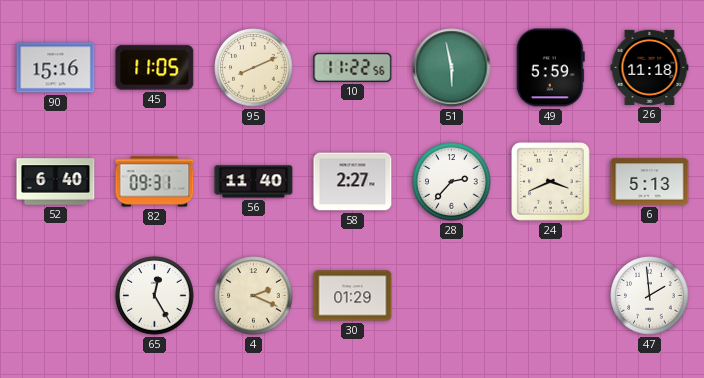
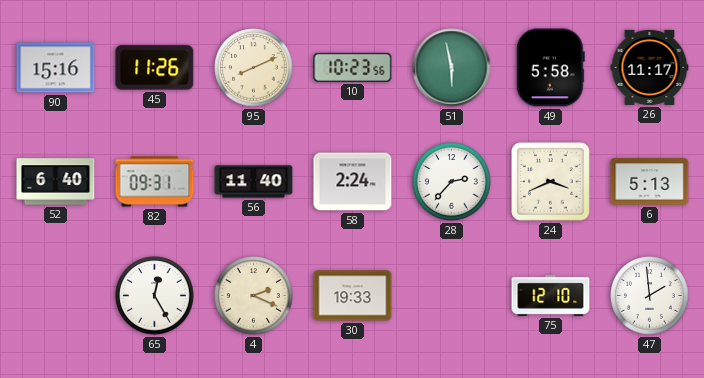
45: 11:05 -> 11:26
10: 11:22 -> 10:23
49: 5:59 -> 5:58
26: 11:18 -> 11:17
58: 2:27 -> 2:24
30: 01:29 -> 19:33
75: none -> 12:10
